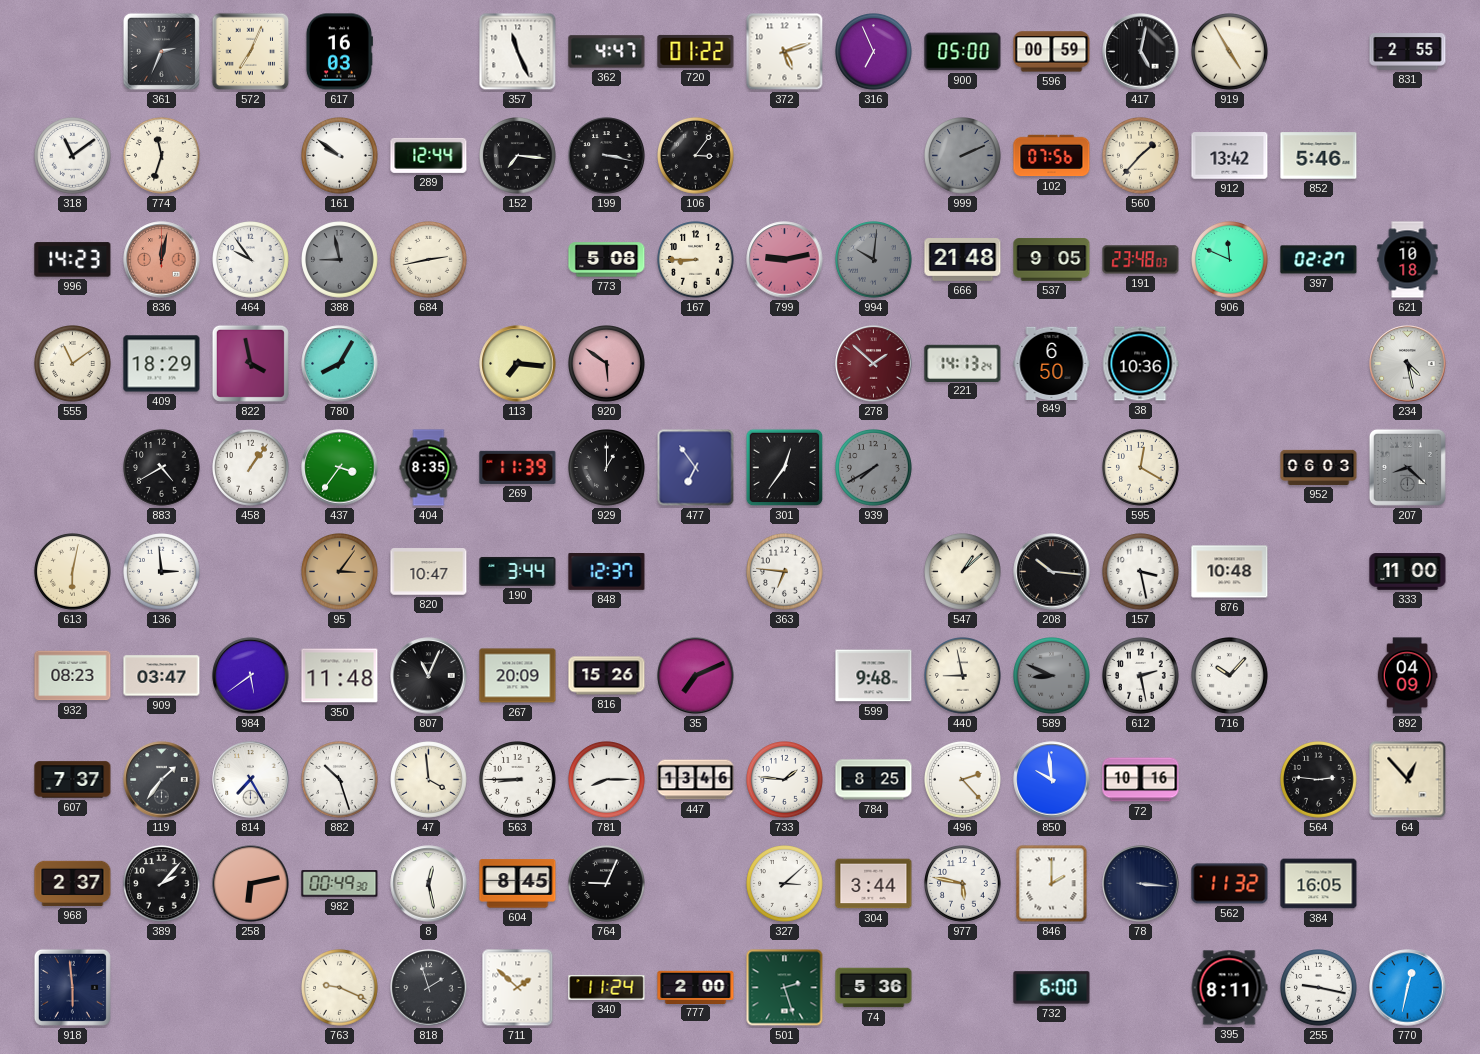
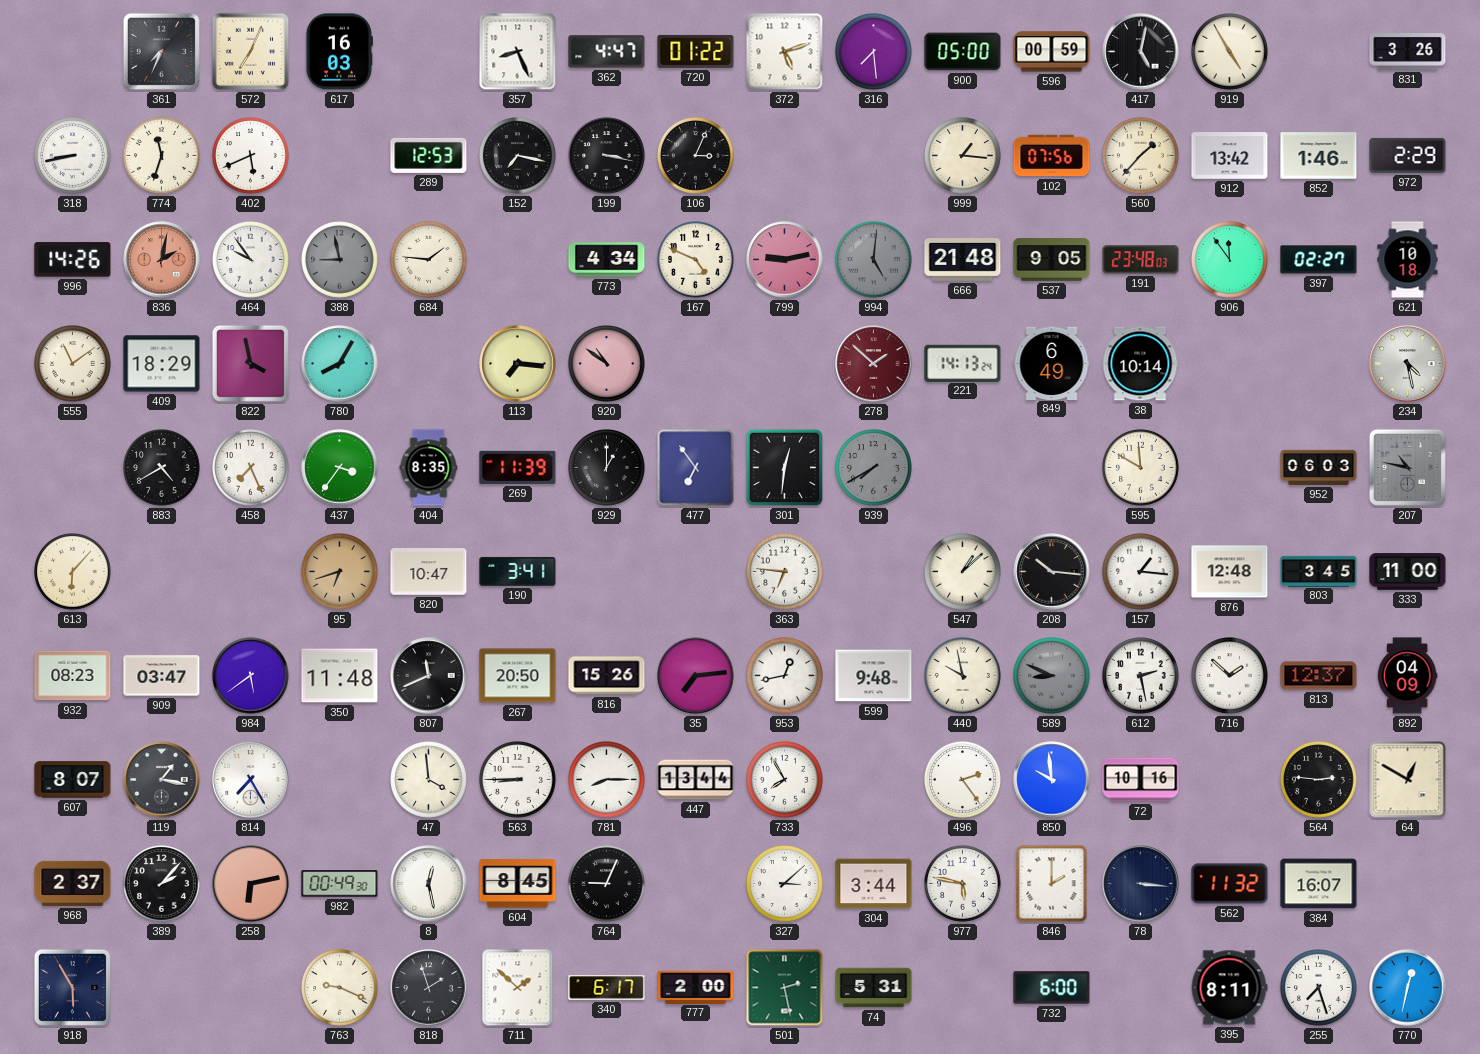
361: 2:34 -> 7:34
357: 11:26 -> 8:26
316: 6:56 -> 7:29
831: 2:55 -> 3:26
318: 11:09 -> 8:43
402: none -> 5:41
161: 9:51 -> none
289: 12:44 -> 12:53
152: 7:16 -> 7:17
106: 3:06 -> 3:04
999: 2:11 -> 1:16
999 dial: grey -> cream
852: 5:46 -> 1:46
972: none -> 2:29
996: 14:23 -> 14:26
836: 12:02 -> 2:02
684: 2:43 -> 1:46
773: 5:08 -> 4:34
167: 8:45 -> 4:49
994: 10:01 -> 5:01
906: 11:49 -> 11:54
920: 5:51 -> 10:51
849: 6:50 -> 6:49
38: 10:36 -> 10:14
458: 1:06 -> 7:26
301: 12:36 -> 12:31
595: 12:20 -> 11:50
207: 8:22 -> 10:47
613: 6:02 -> 6:07
136: 2:59 -> none
95: 3:06 -> 6:42
190: 3:44 -> 3:41
848: 12:37 -> none
157: 3:28 -> 1:16
876: 10:48 -> 12:48
803: none -> 3:45
807: 11:04 -> 11:41
267: 20:09 -> 20:50
35: 7:11 -> 7:14
953: none -> 12:43
440: 8:58 -> 9:58
716: 10:07 -> 1:52
813: none -> 12:37
607: 7:37 -> 8:07
119: 1:36 -> 1:17
882: 10:27 -> none
447: 13:46 -> 13:44
733: 1:46 -> 7:55
784: 8:25 -> none
496: 2:23 -> 2:24
64: 12:53 -> 12:50
384: 16:05 -> 16:07
918: 5:59 -> 5:55
340: 11:24 -> 6:17
501: 2:27 -> 2:28
74: 5:36 -> 5:31
255: 9:17 -> 7:27
